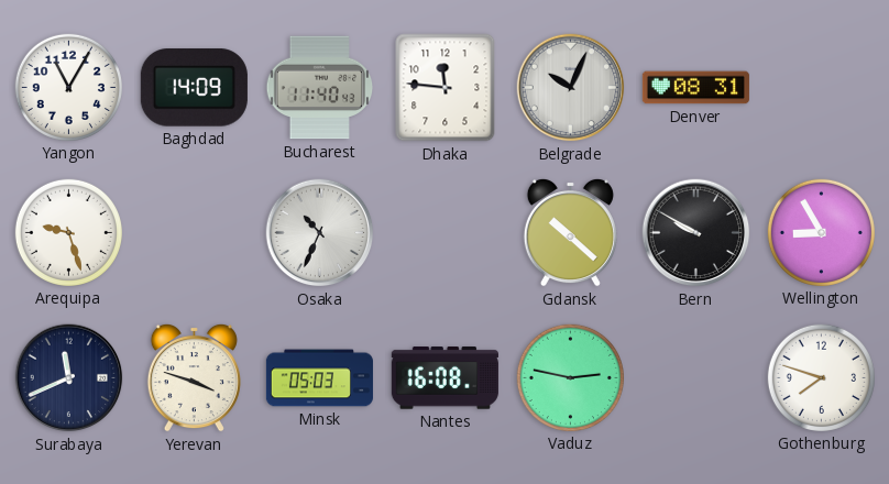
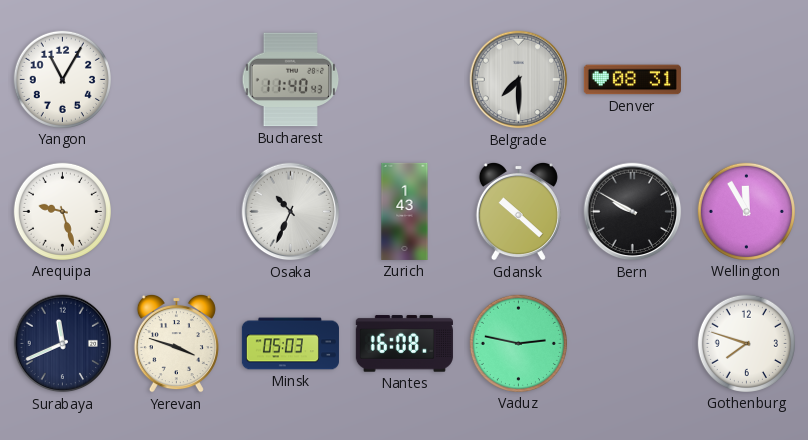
Baghdad: 14:09 -> none
Dhaka: 11:46 -> none
Belgrade: 10:04 -> 7:30
Zurich: none -> 1:43
Wellington: 8:55 -> 11:55
